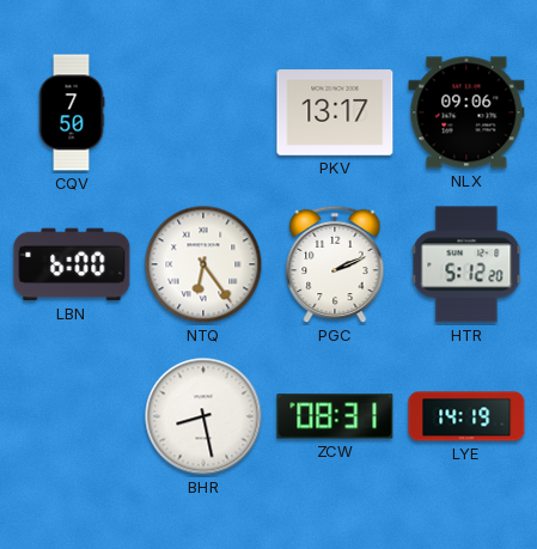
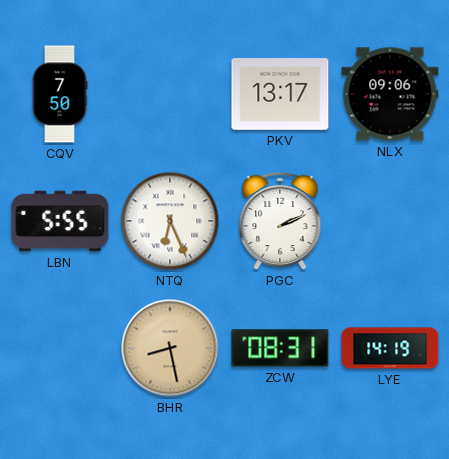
LBN: 6:00 -> 5:55
NTQ: 6:24 -> 6:26
HTR: 5:12 -> none
BHR dial: white -> champagne
